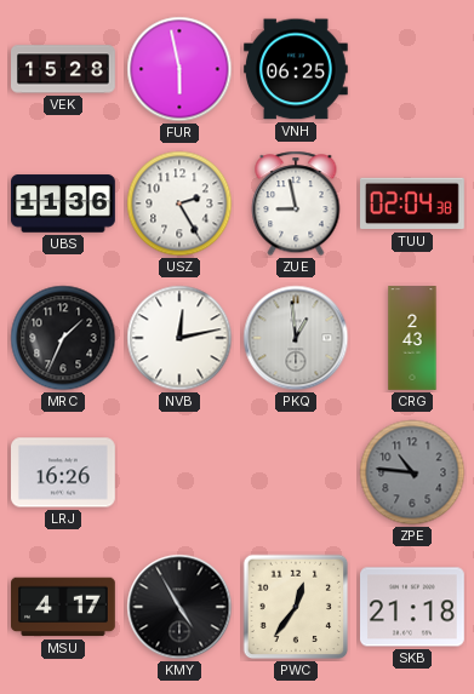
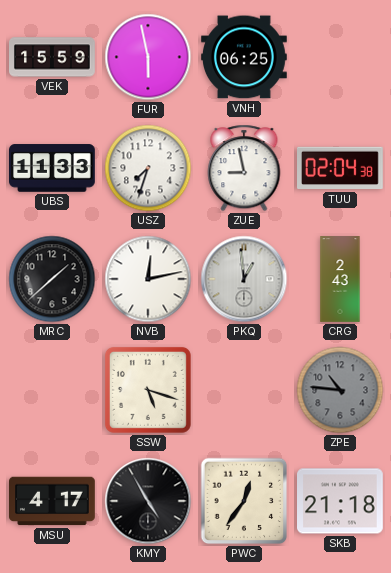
VEK: 15:28 -> 15:59
UBS: 11:36 -> 11:33
USZ: 2:25 -> 7:33
MRC: 1:34 -> 1:38
LRJ: 16:26 -> none
SSW: none -> 5:18
